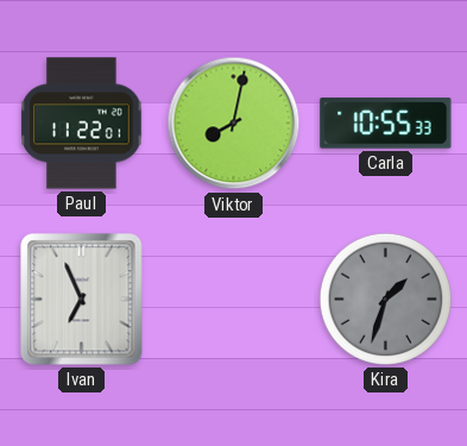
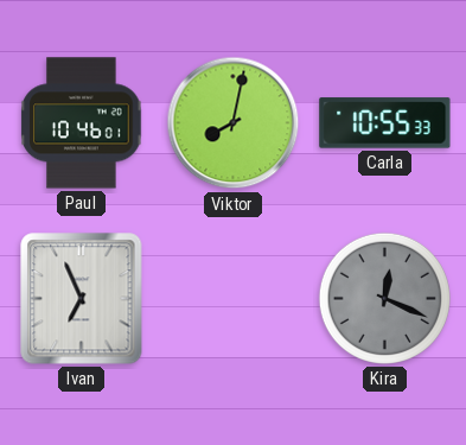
Paul: 11:22 -> 10:46
Kira: 1:33 -> 12:19
